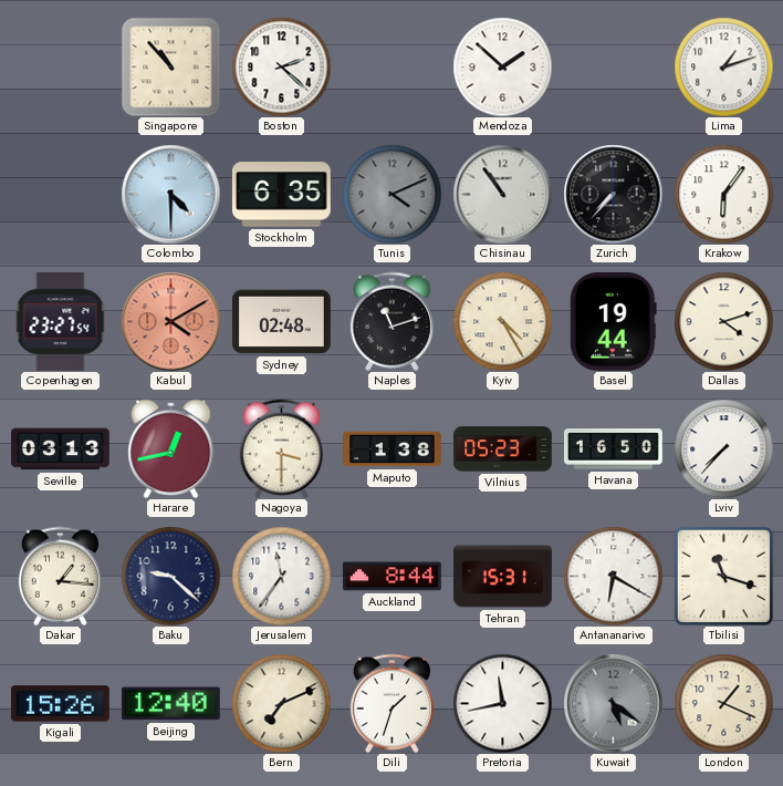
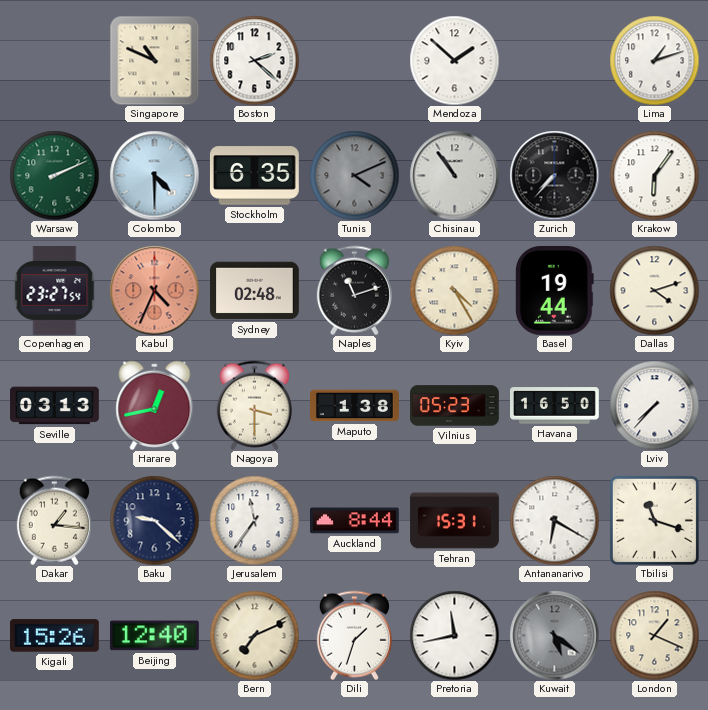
Singapore: 10:53 -> 10:49
Warsaw: none -> 2:11
Kabul: 4:10 -> 4:34
